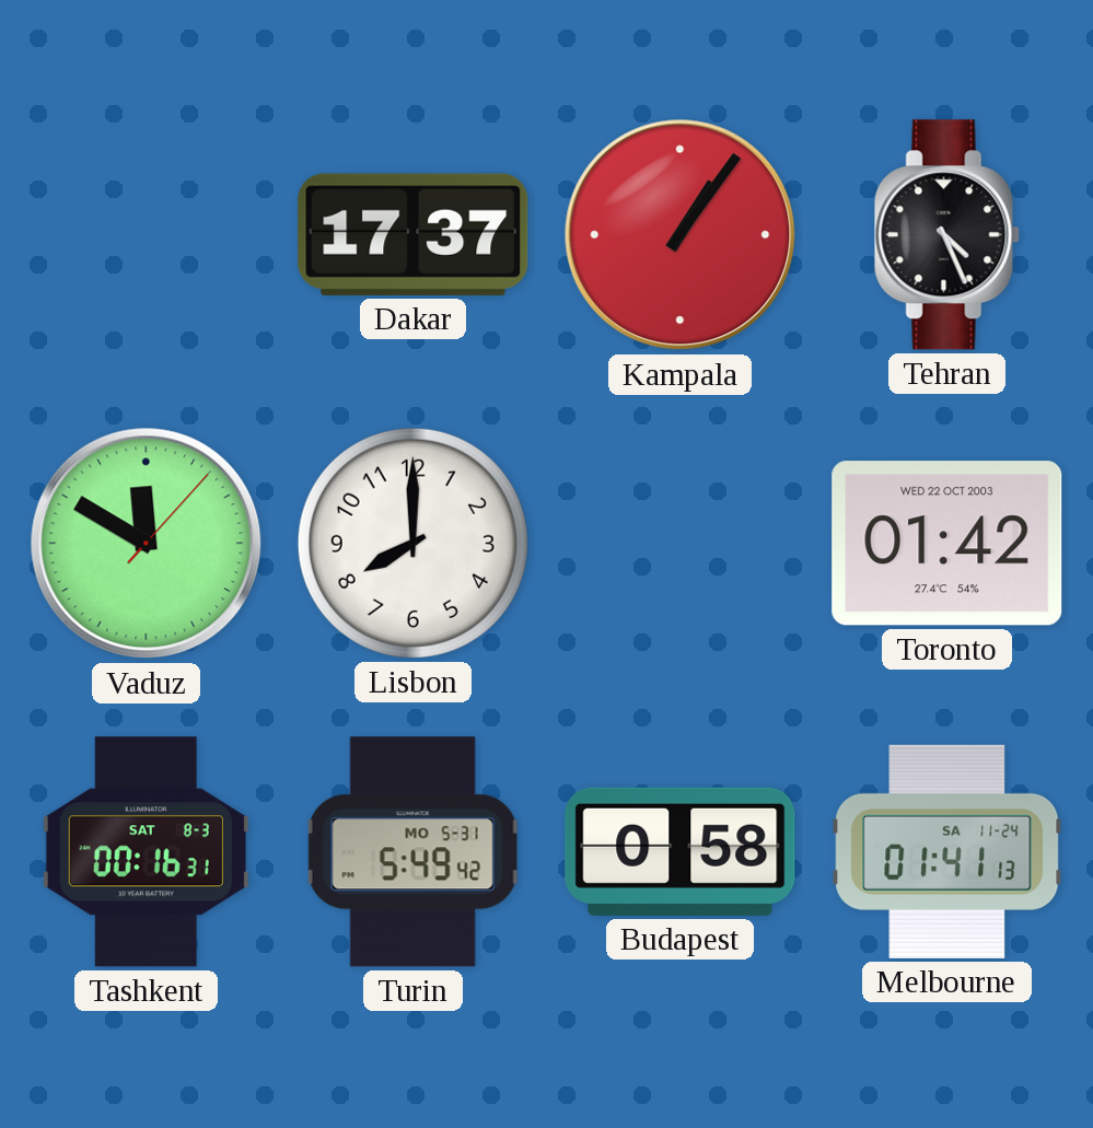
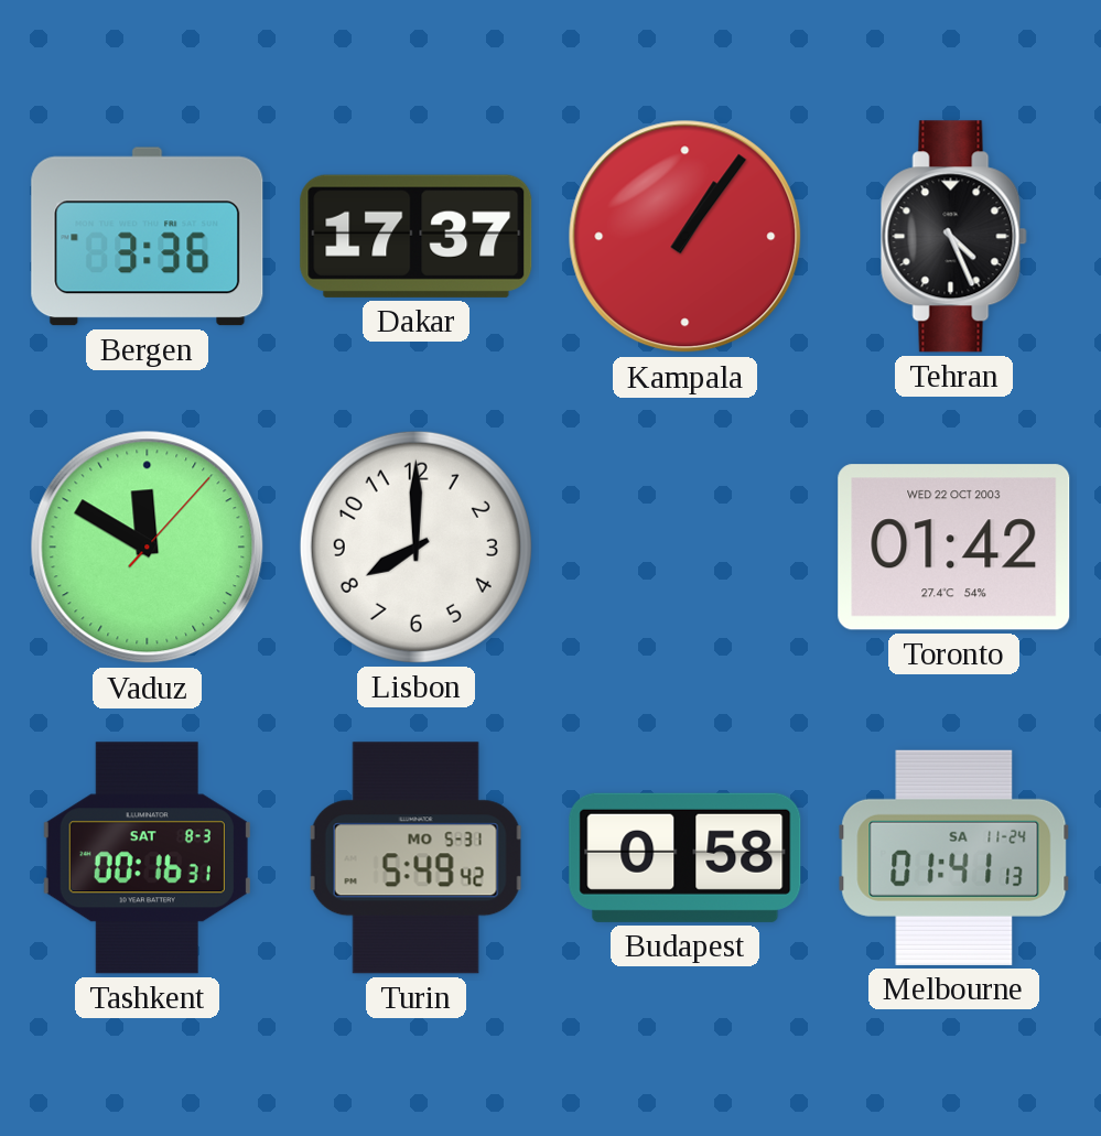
Bergen: none -> 3:36
